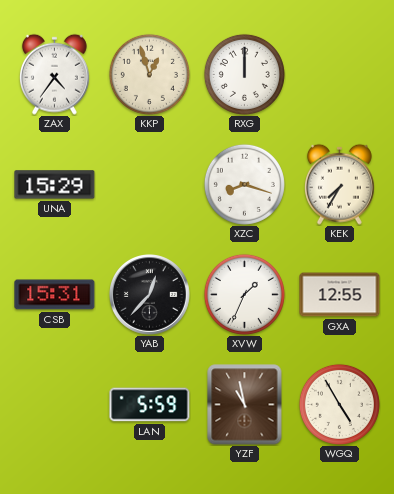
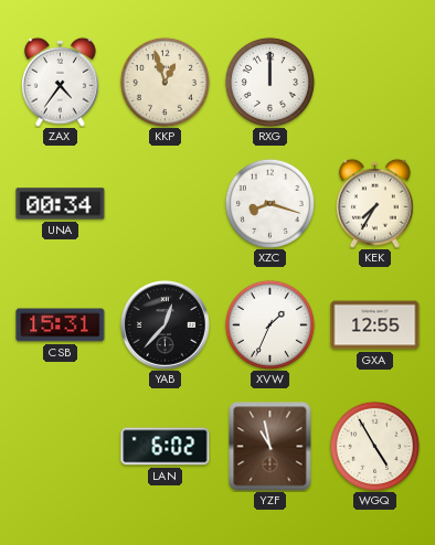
UNA: 15:29 -> 00:34
LAN: 5:59 -> 6:02
